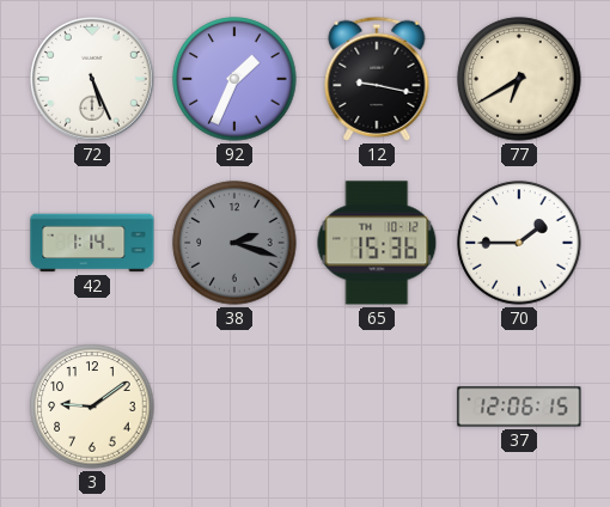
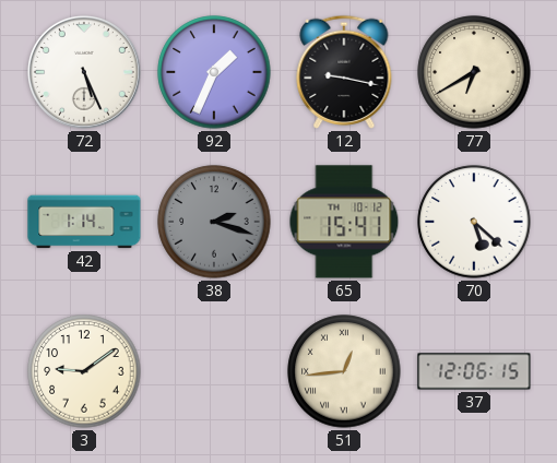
65: 15:36 -> 15:41
70: 1:45 -> 5:22
51: none -> 12:44
